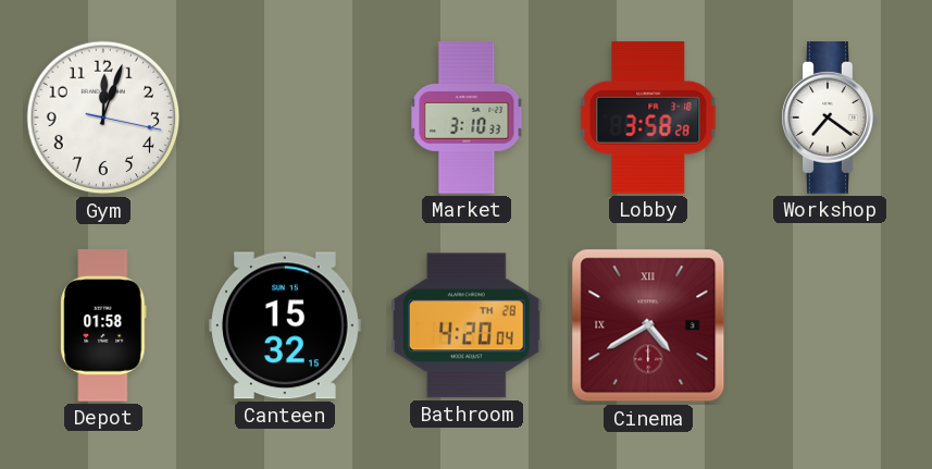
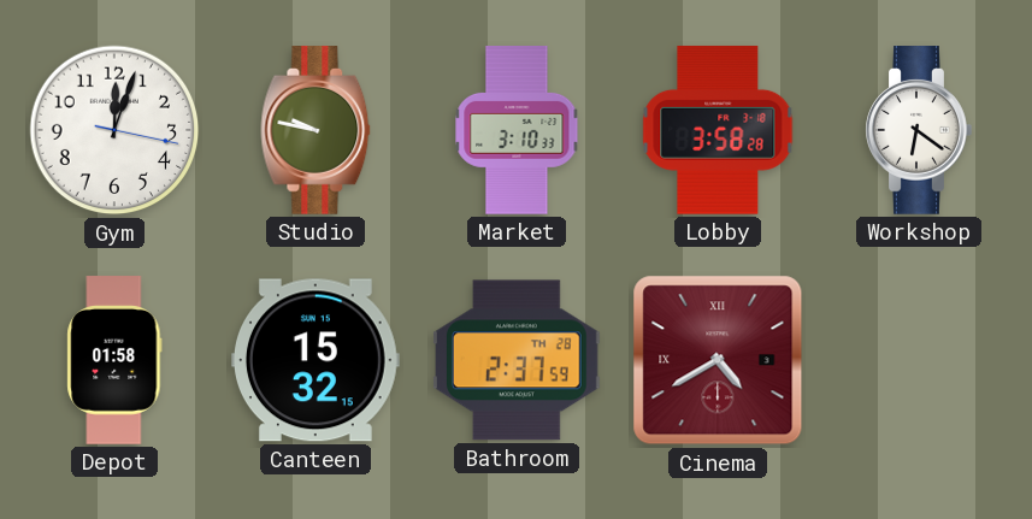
Studio: none -> 9:47
Workshop: 7:21 -> 6:21
Bathroom: 4:20 -> 2:37
